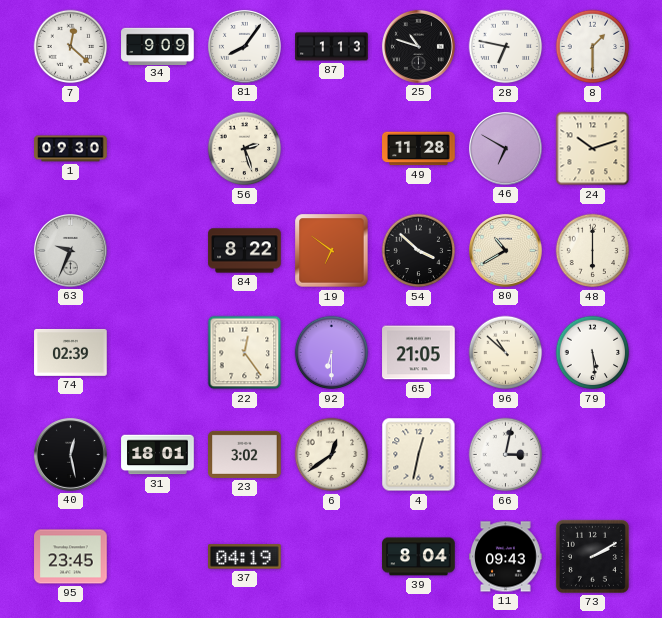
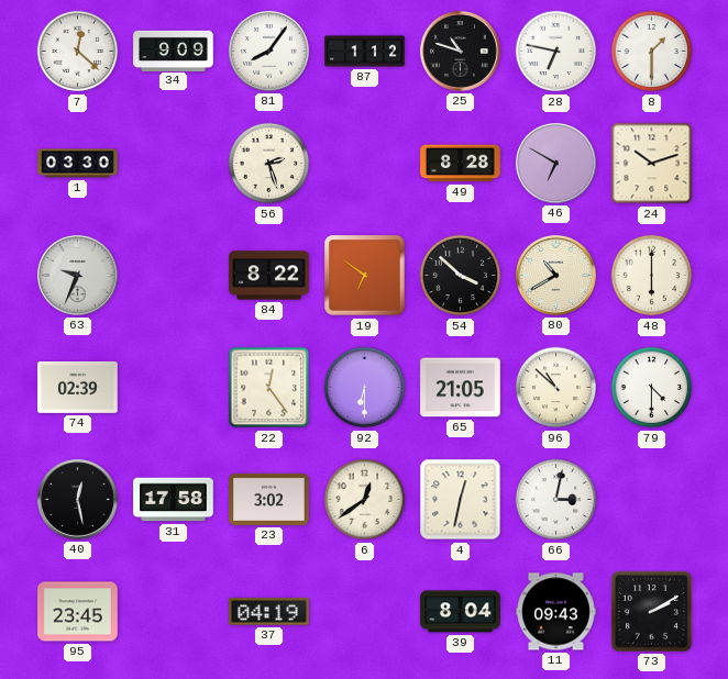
87: 1:13 -> 1:12
1: 09:30 -> 03:30
49: 11:28 -> 8:28
79: 5:29 -> 4:30
31: 18:01 -> 17:58
